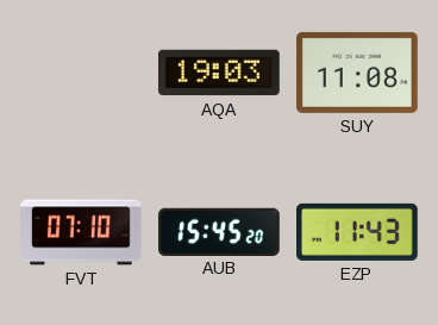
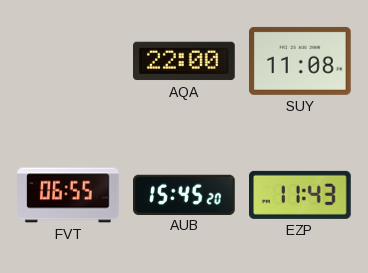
AQA: 19:03 -> 22:00
FVT: 07:10 -> 06:55
